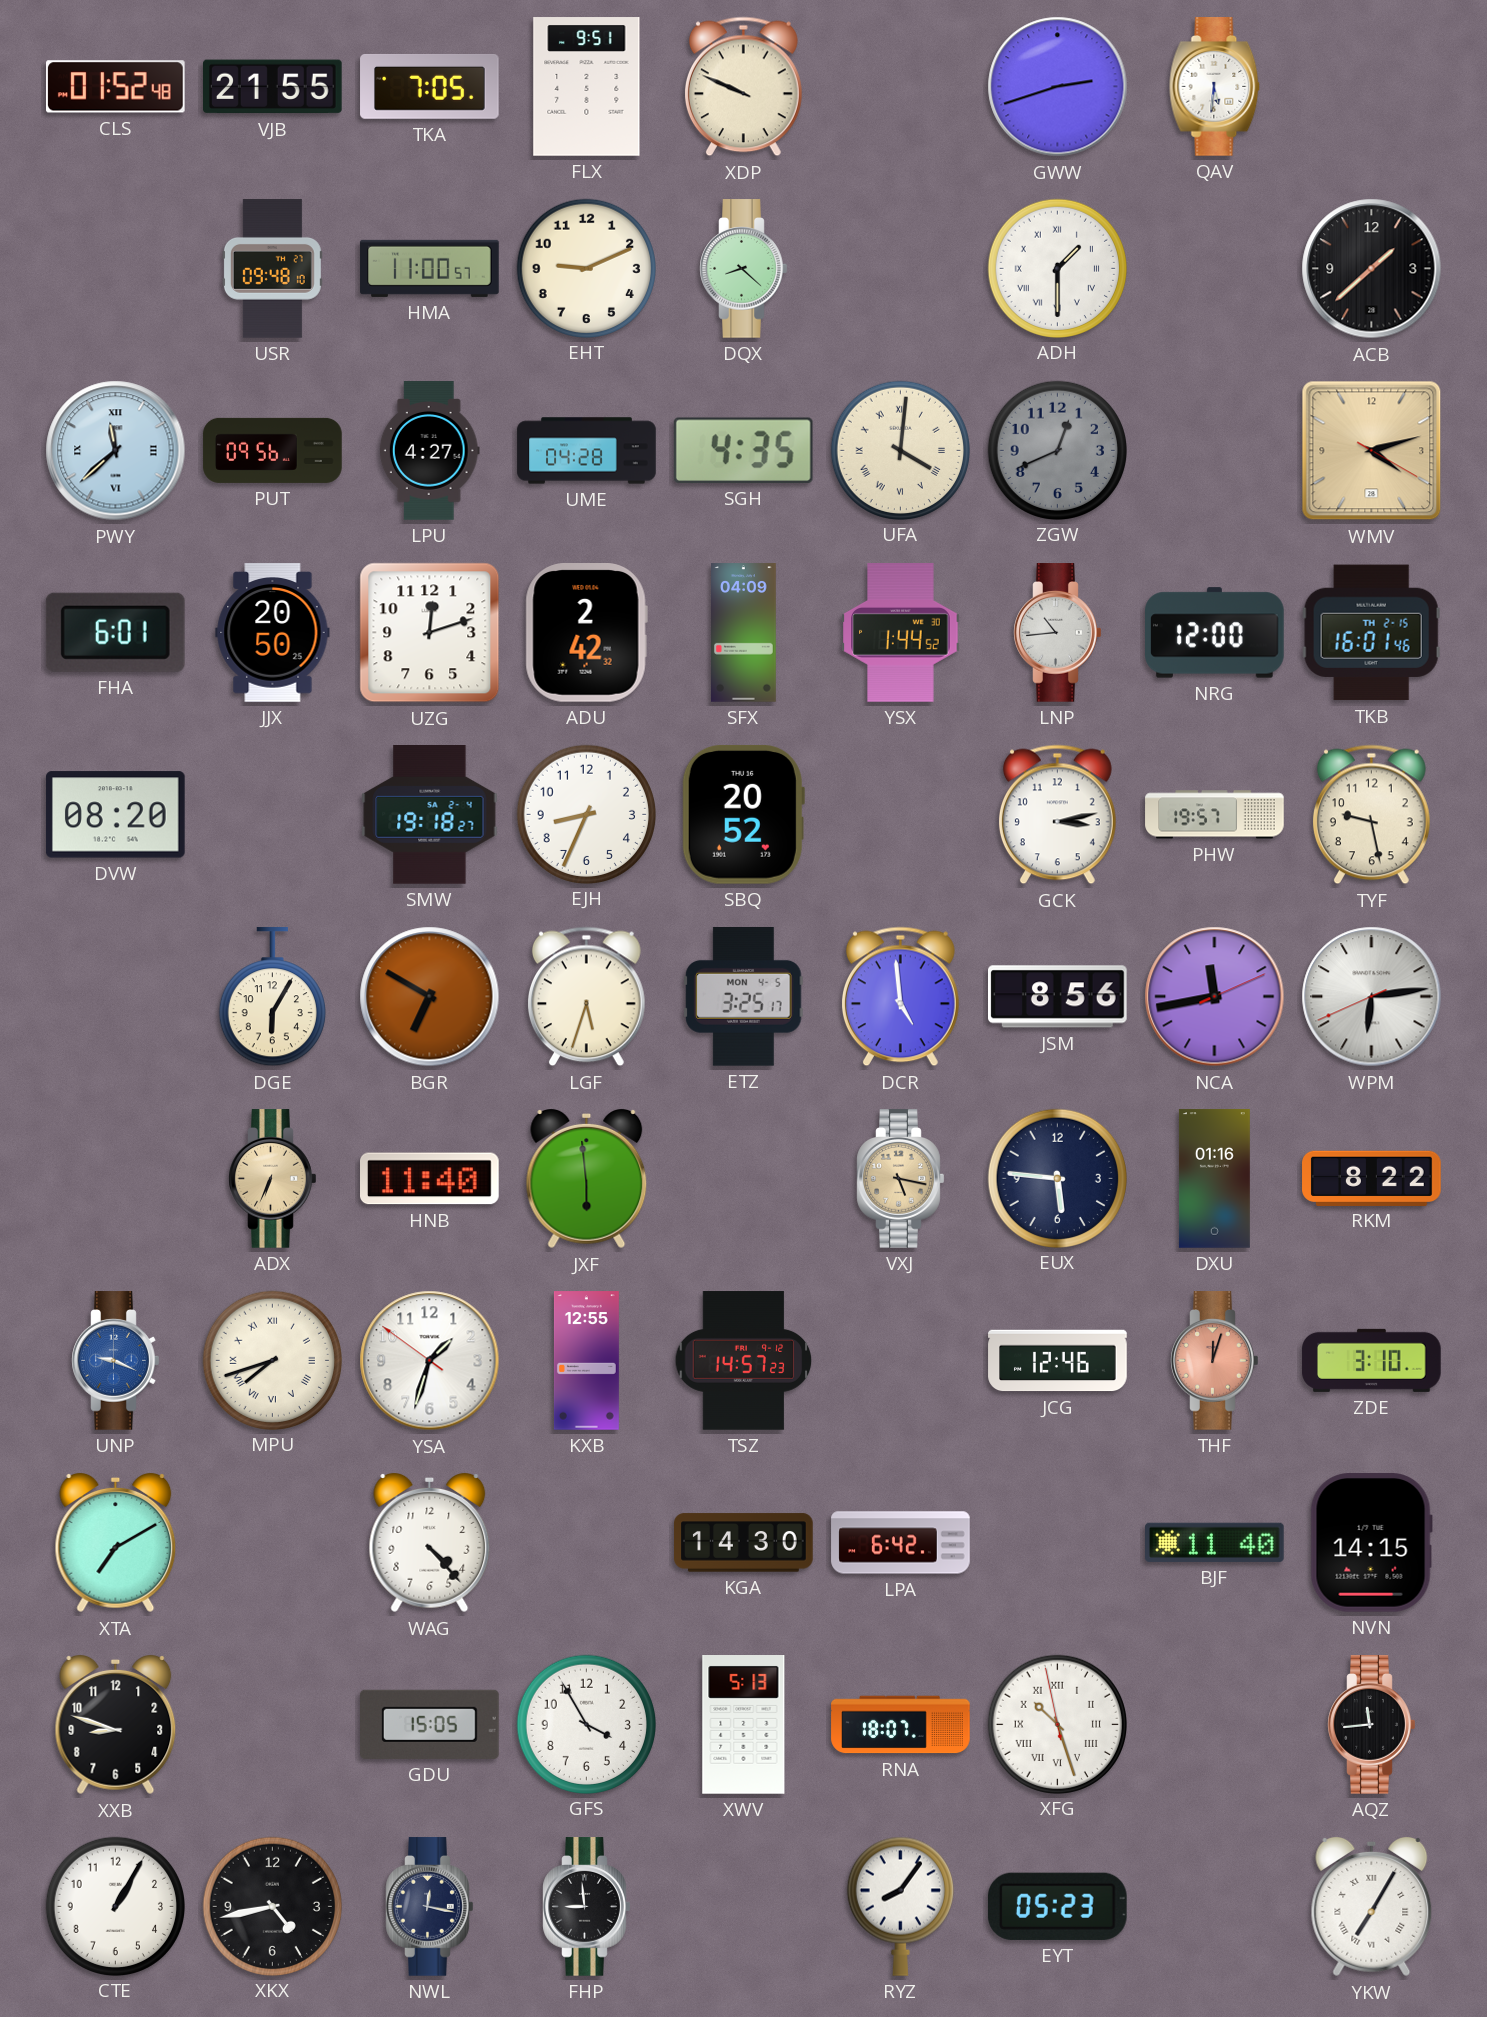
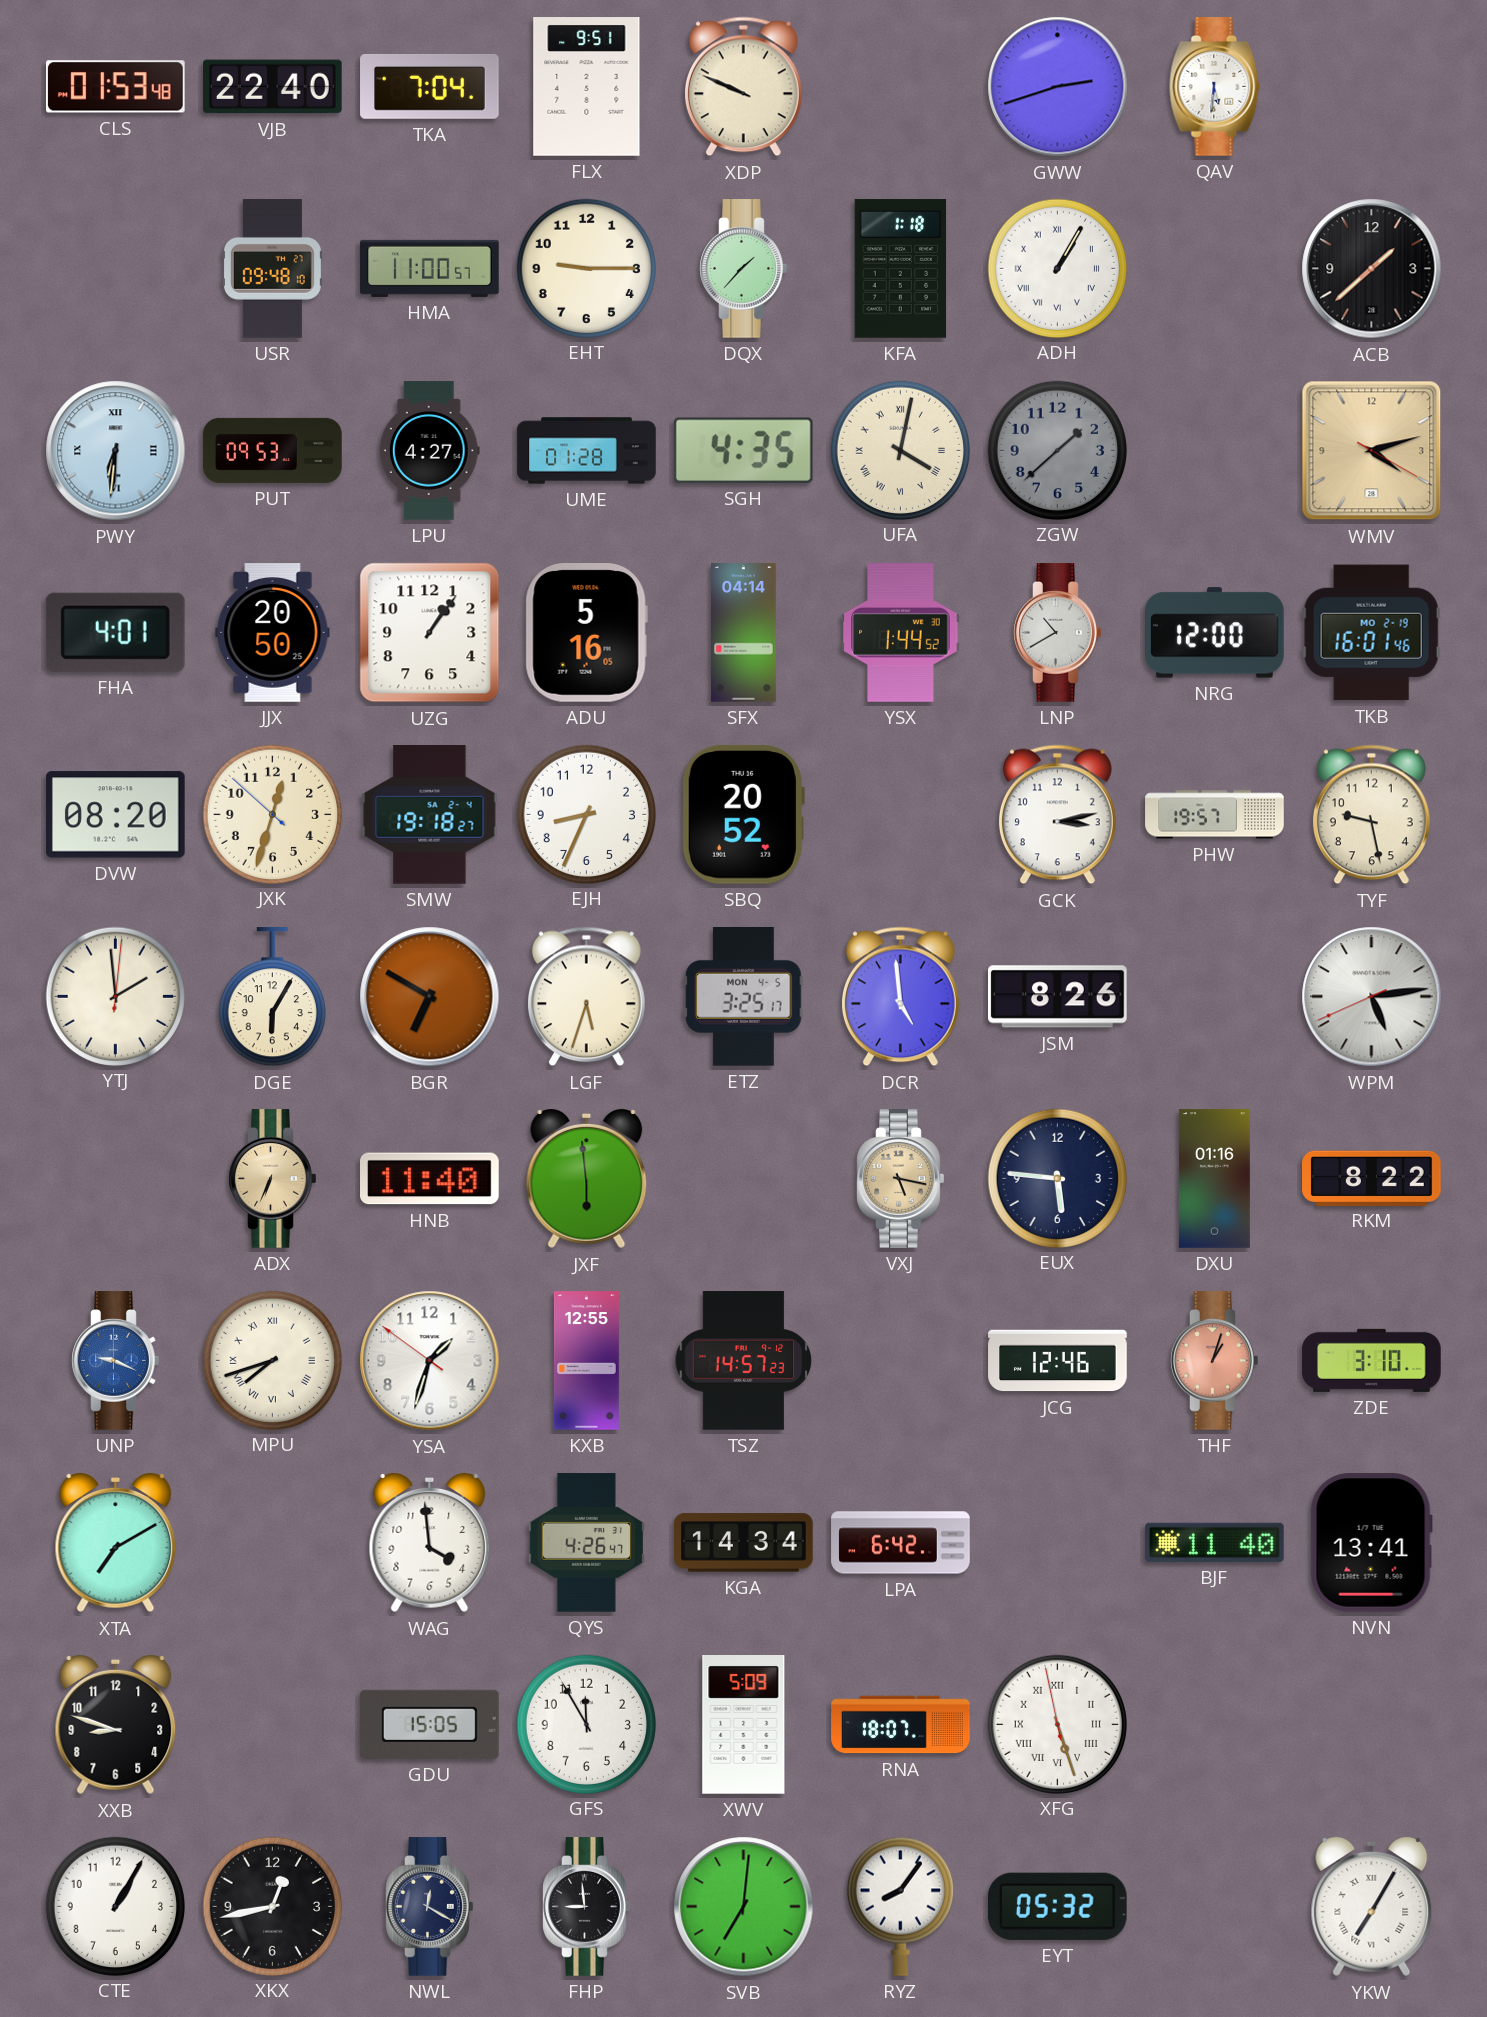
CLS: 01:52 -> 01:53
VJB: 21:55 -> 22:40
TKA: 7:05 -> 7:04
EHT: 9:11 -> 9:15
DQX: 8:22 -> 1:37
KFA: none -> 1:18
ADH: 1:30 -> 1:05
PWY: 11:38 -> 6:31
PUT: 09:56 -> 09:53
UME: 04:28 -> 01:28
UFA: 4:01 -> 4:02
ZGW: 12:41 -> 1:38
FHA: 6:01 -> 4:01
UZG: 12:12 -> 1:06
ADU: 2:42 -> 5:16
SFX: 04:09 -> 04:14
LNP: 10:44 -> 10:40
TKB date: TH 2-15 -> MO 2-19
JXK: none -> 12:32
YTJ: none -> 1:59
JSM: 8:56 -> 8:26
NCA: 11:43 -> none
WPM: 6:13 -> 5:13
THF: 12:03 -> 1:03
WAG: 4:23 -> 3:59
QYS: none -> 4:26
KGA: 14:30 -> 14:34
NVN: 14:15 -> 13:41
GFS: 3:55 -> 11:55
XWV: 5:13 -> 5:09
XFG: 10:26 -> 5:26
AQZ: 11:44 -> none
XKX: 4:43 -> 12:43
NWL: 12:17 -> 12:20
SVB: none -> 7:01
EYT: 05:23 -> 05:32
